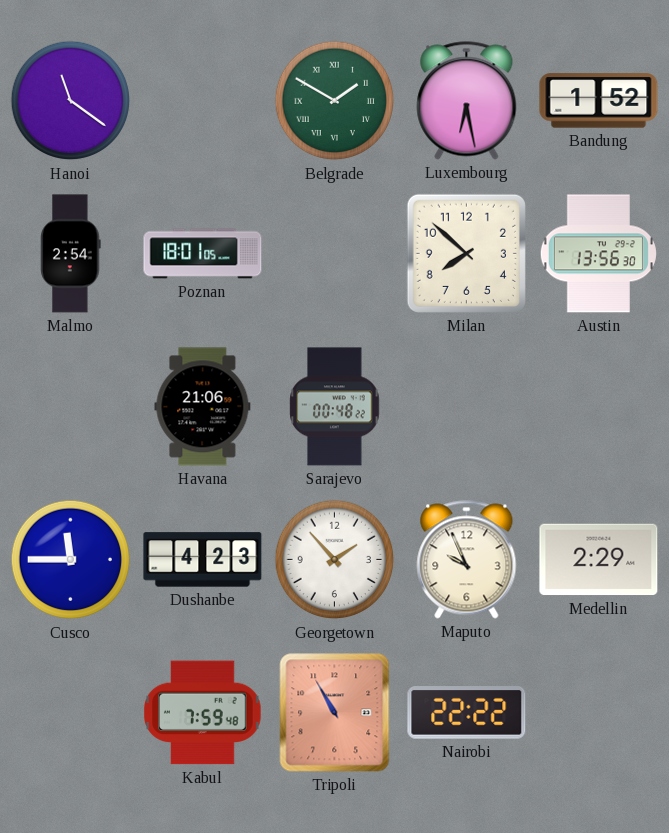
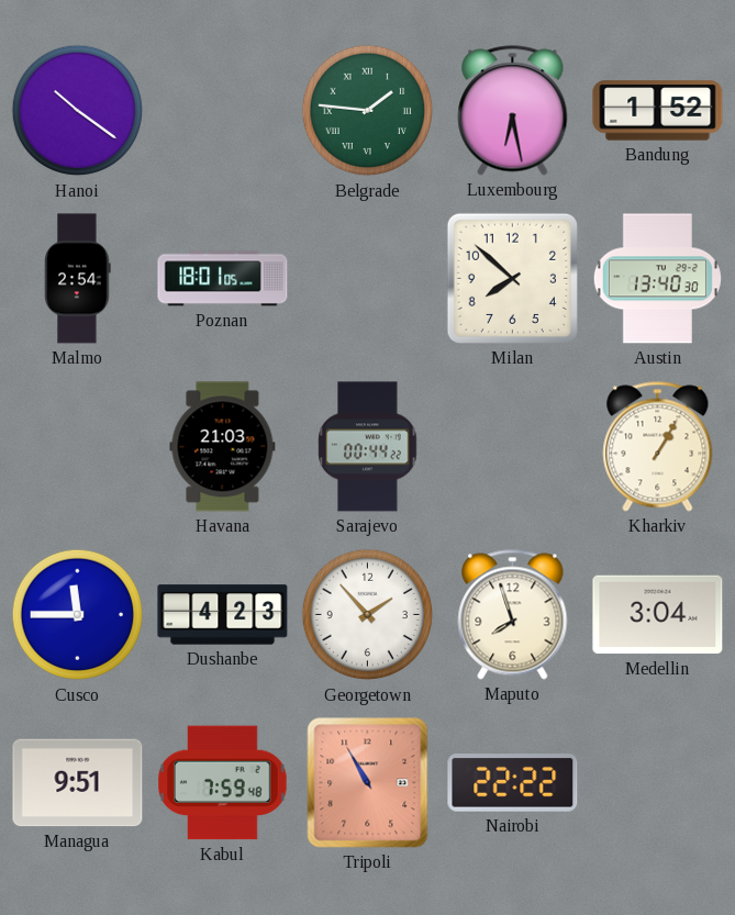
Hanoi: 11:21 -> 10:21
Belgrade: 1:50 -> 1:46
Austin: 13:56 -> 13:40
Havana: 21:06 -> 21:03
Sarajevo: 00:48 -> 00:44
Kharkiv: none -> 1:05
Maputo: 9:56 -> 7:57
Medellin: 2:29 -> 3:04
Managua: none -> 9:51
